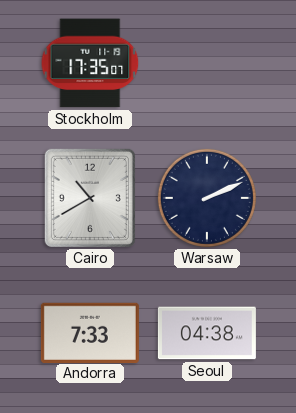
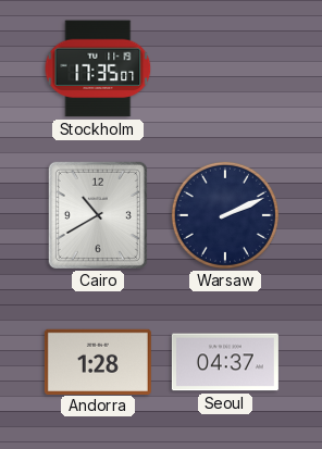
Andorra: 7:33 -> 1:28
Seoul: 04:38 -> 04:37
